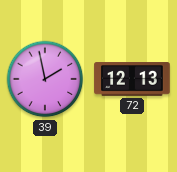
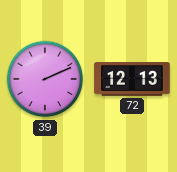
39: 1:58 -> 2:11
